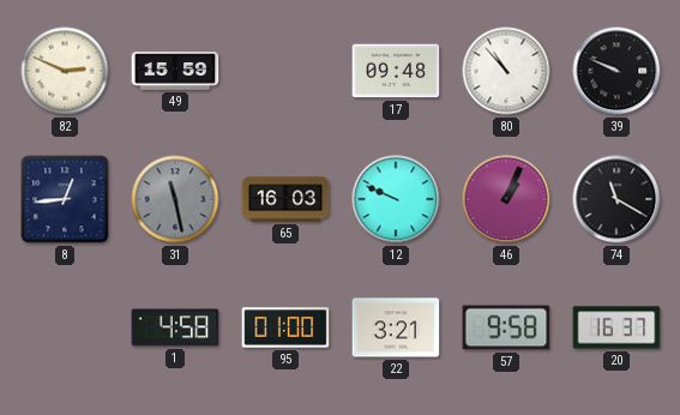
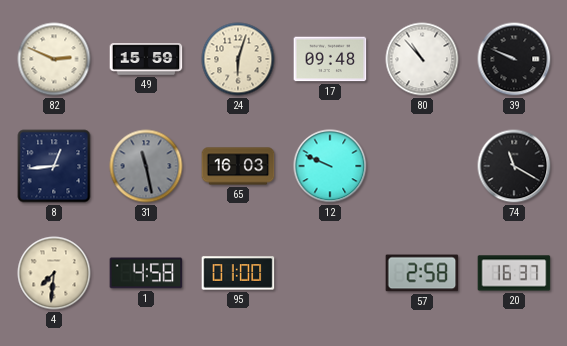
24: none -> 6:03
46: 1:04 -> none
4: none -> 7:31
22: 3:21 -> none
57: 9:58 -> 2:58
